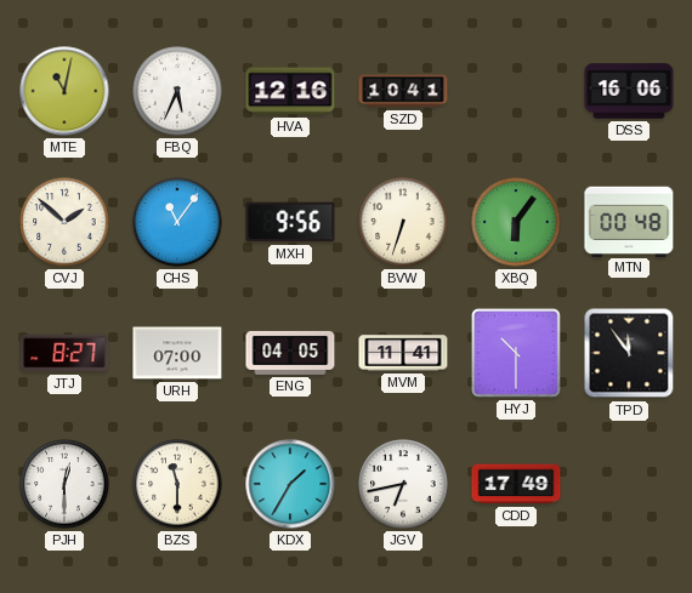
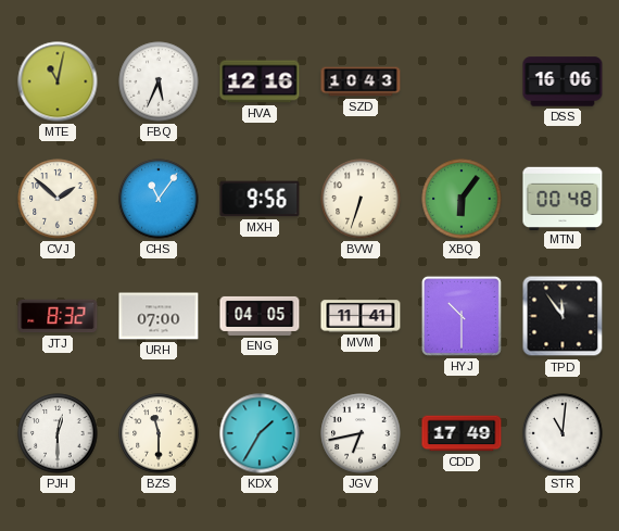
SZD: 10:41 -> 10:43
JTJ: 8:27 -> 8:32
STR: none -> 11:01
